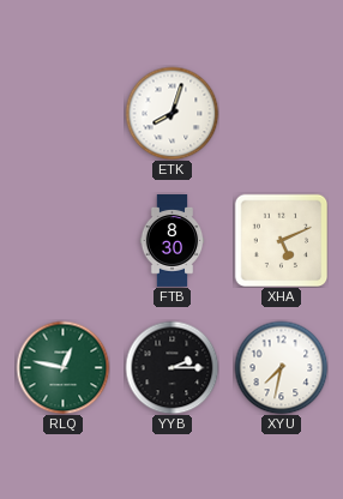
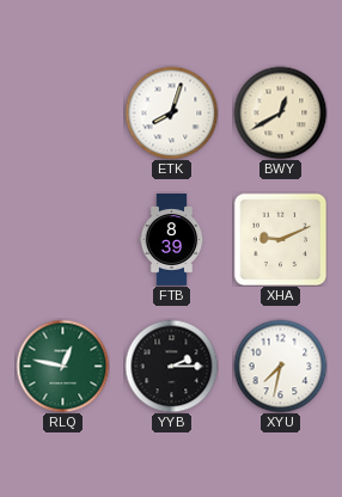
BWY: none -> 12:40
FTB: 8:30 -> 8:39
XHA: 5:11 -> 9:11
